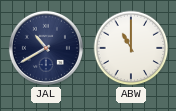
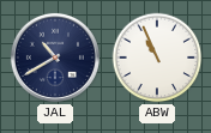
ABW: 11:00 -> 10:56
